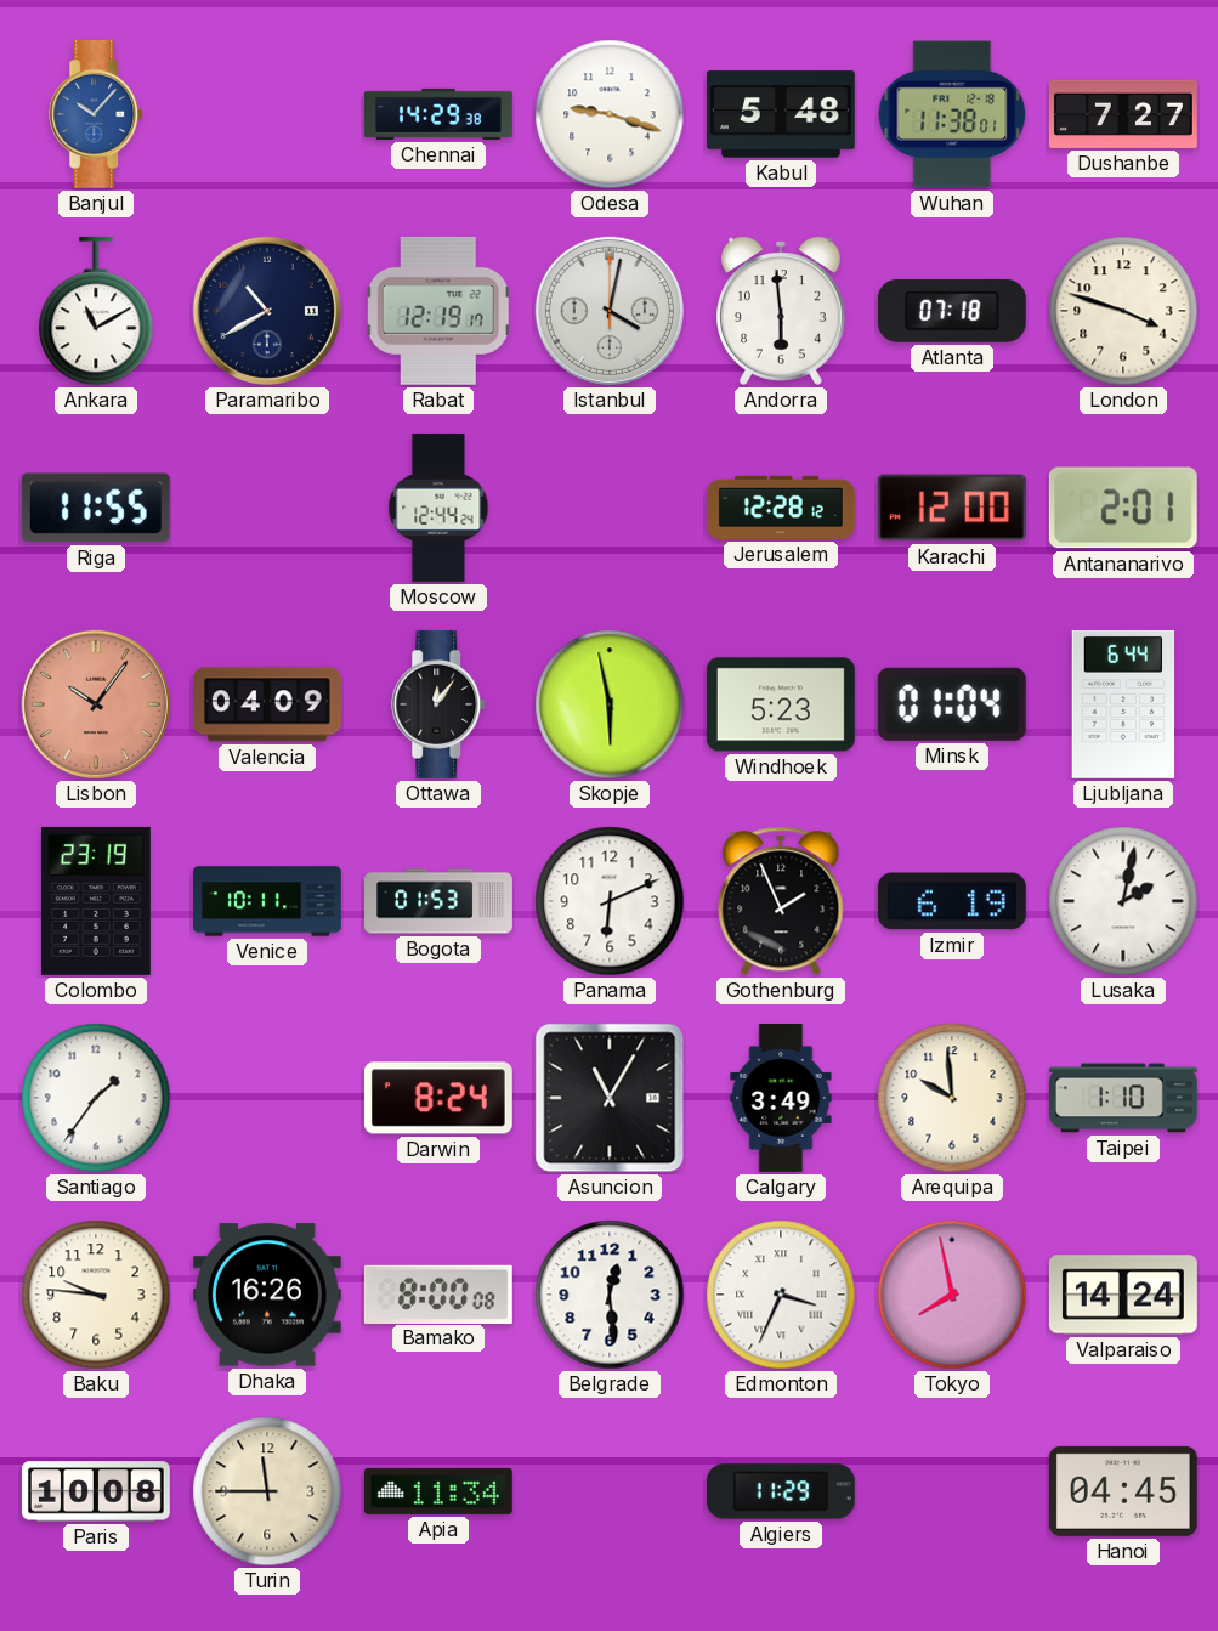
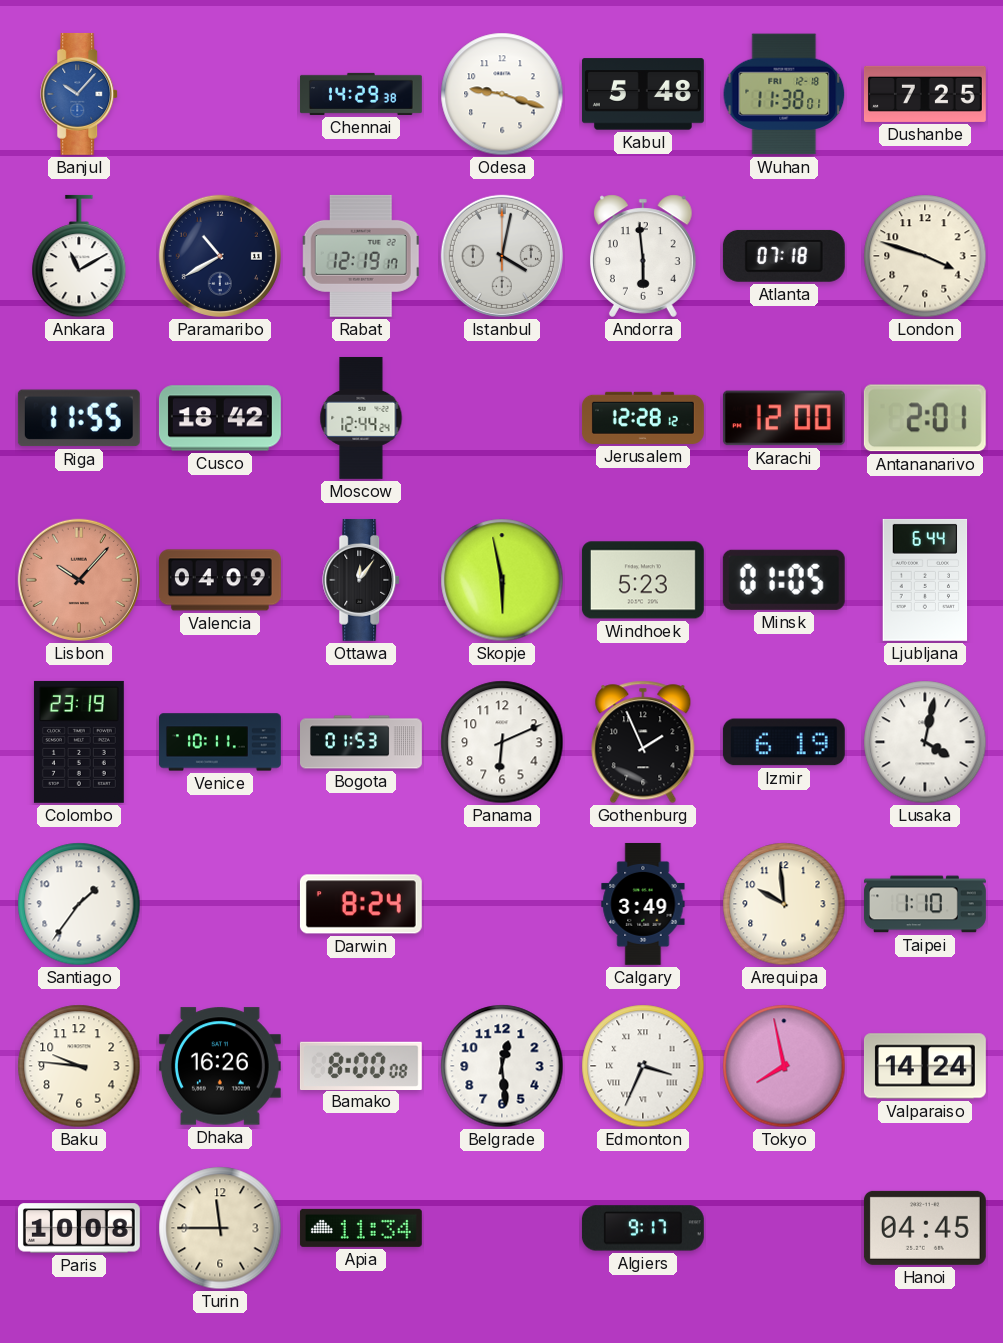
Dushanbe: 7:27 -> 7:25
Cusco: none -> 18:42
Lisbon: 10:06 -> 10:07
Minsk: 01:04 -> 01:05
Lusaka: 2:02 -> 4:02
Asuncion: 11:05 -> none
Algiers: 11:29 -> 9:17
